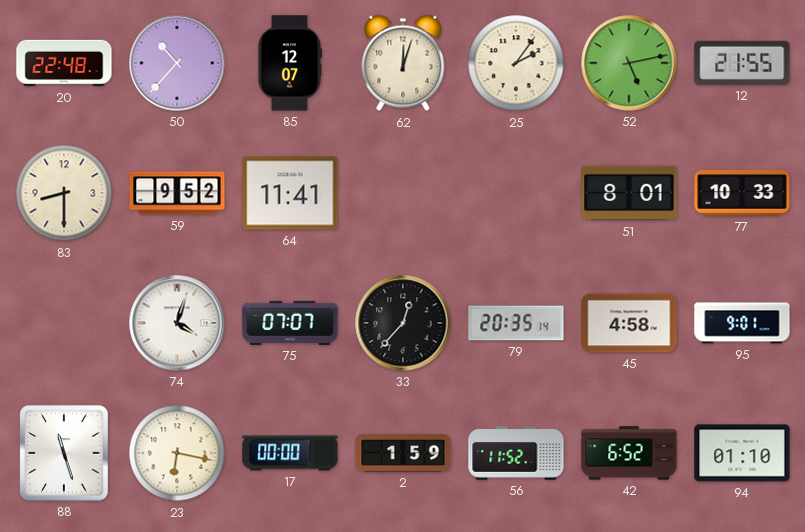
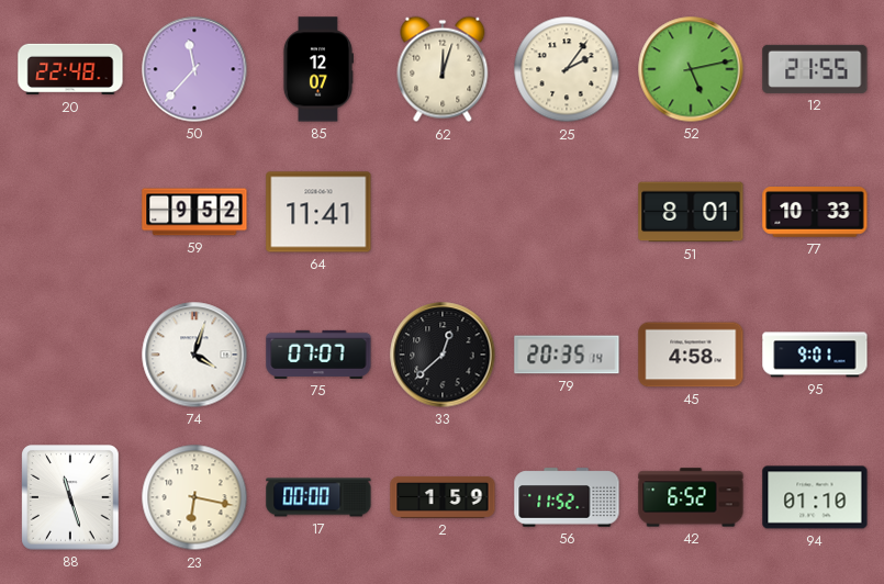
50: 10:37 -> 11:37
83: 8:30 -> none
33: 12:37 -> 12:38
